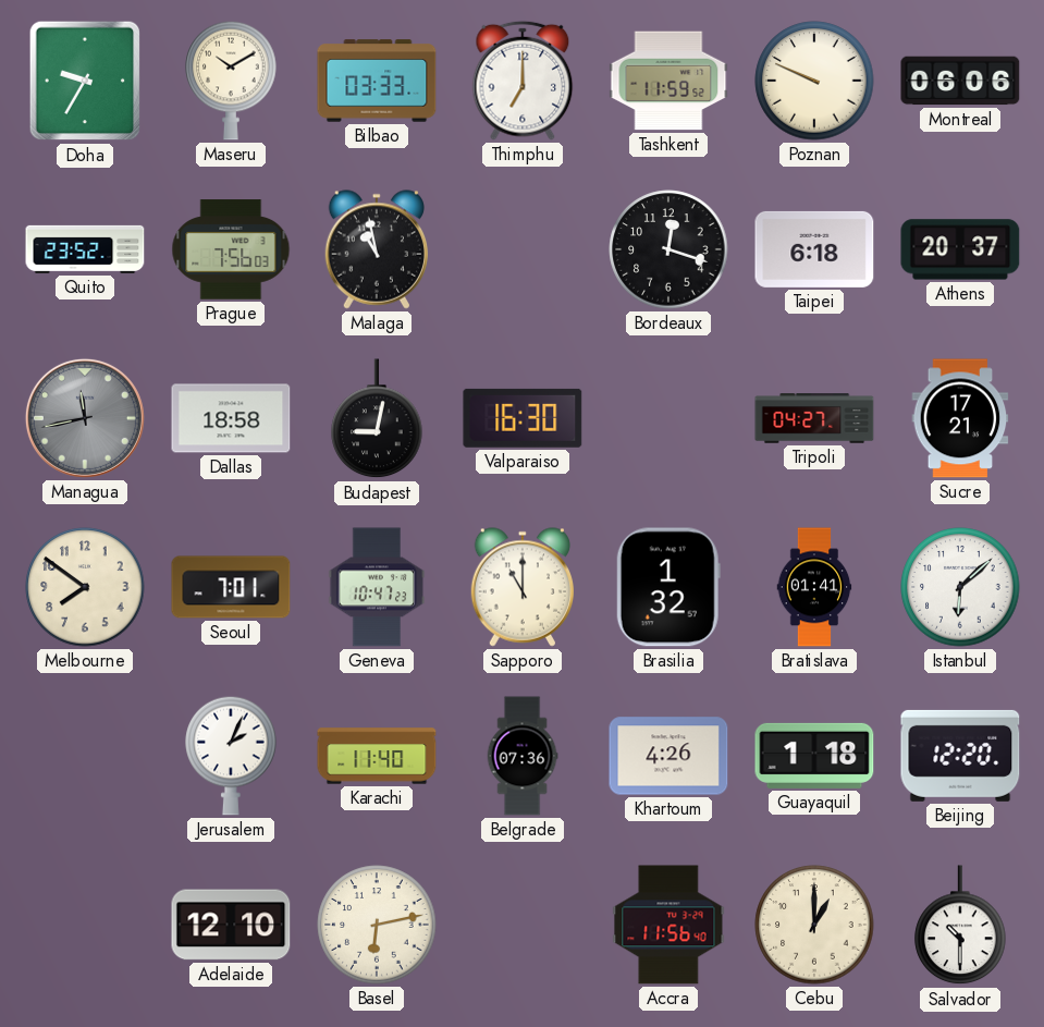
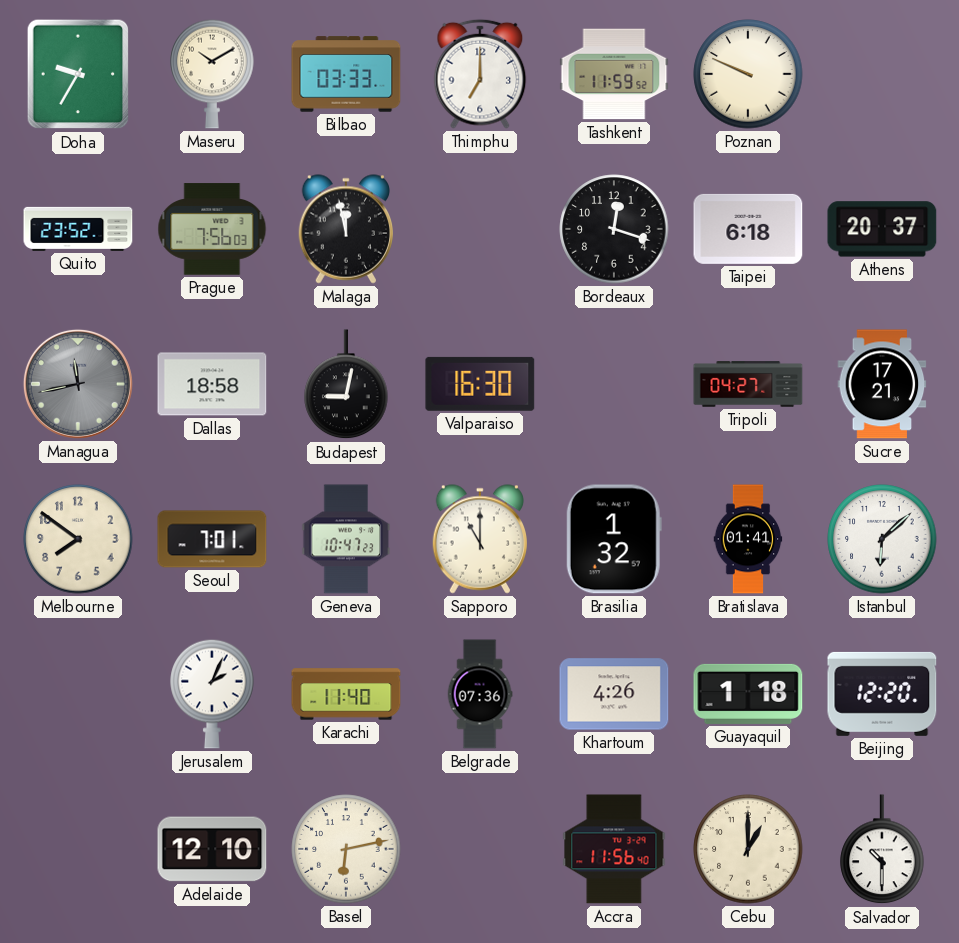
Montreal: 06:06 -> none
Malaga: 10:58 -> 11:58
